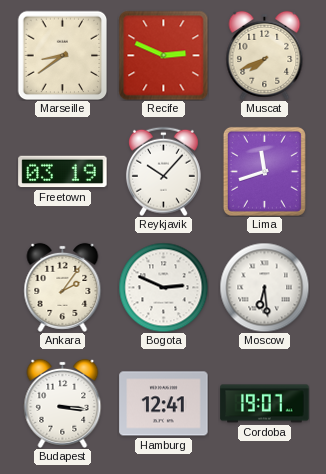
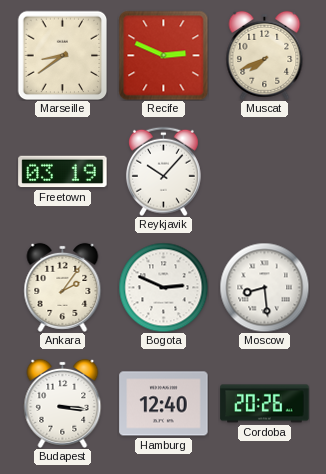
Lima: 11:42 -> none
Moscow: 6:29 -> 8:29
Hamburg: 12:41 -> 12:40
Cordoba: 19:07 -> 20:26
